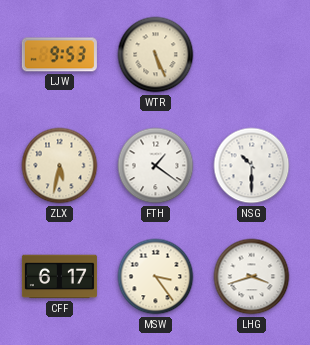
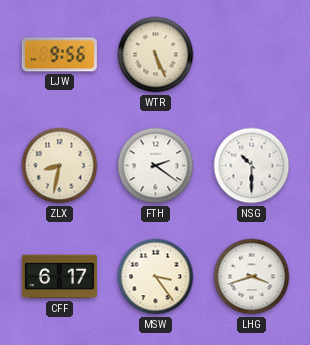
LJW: 9:53 -> 9:56
ZLX: 5:32 -> 8:32
FTH: 1:21 -> 2:21
